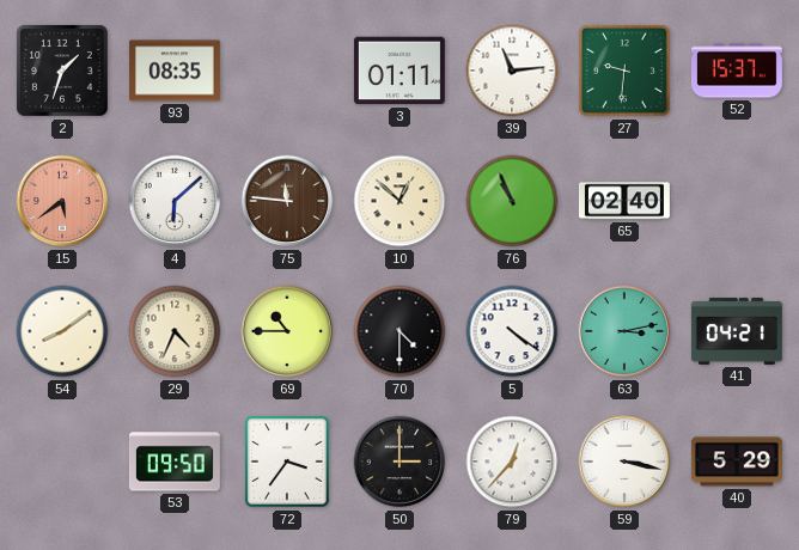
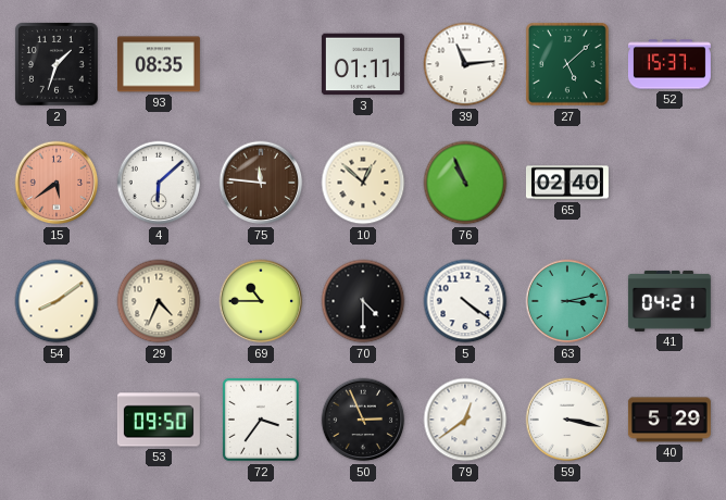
27: 9:31 -> 5:08
50: 3:00 -> 2:56
79: 12:37 -> 12:39
